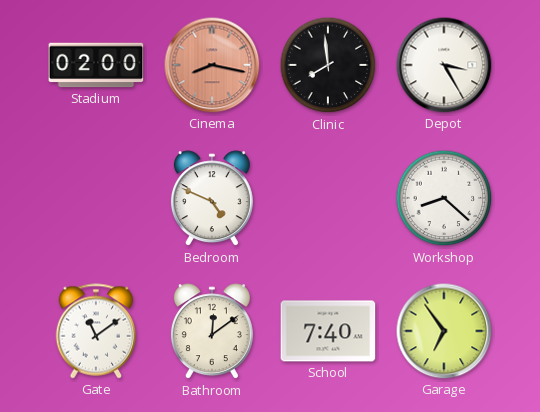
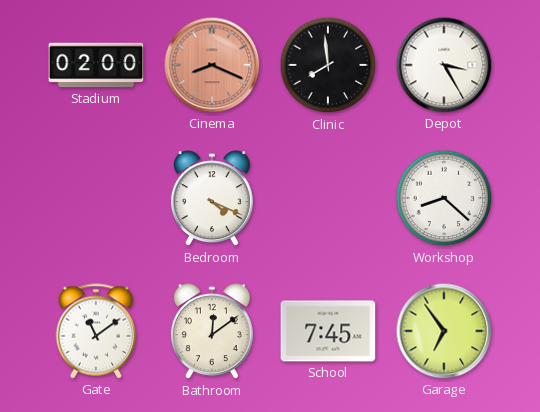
Cinema: 8:17 -> 8:19
Bedroom: 4:49 -> 4:19
School: 7:40 -> 7:45
